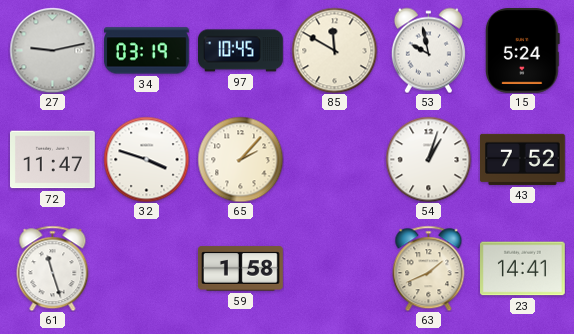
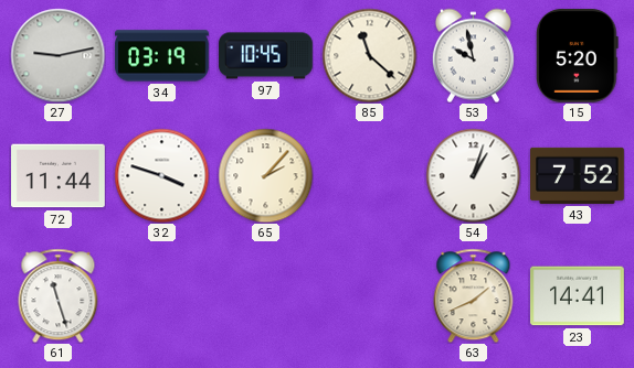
85: 11:50 -> 11:22
15: 5:24 -> 5:20
72: 11:47 -> 11:44
59: 1:58 -> none
